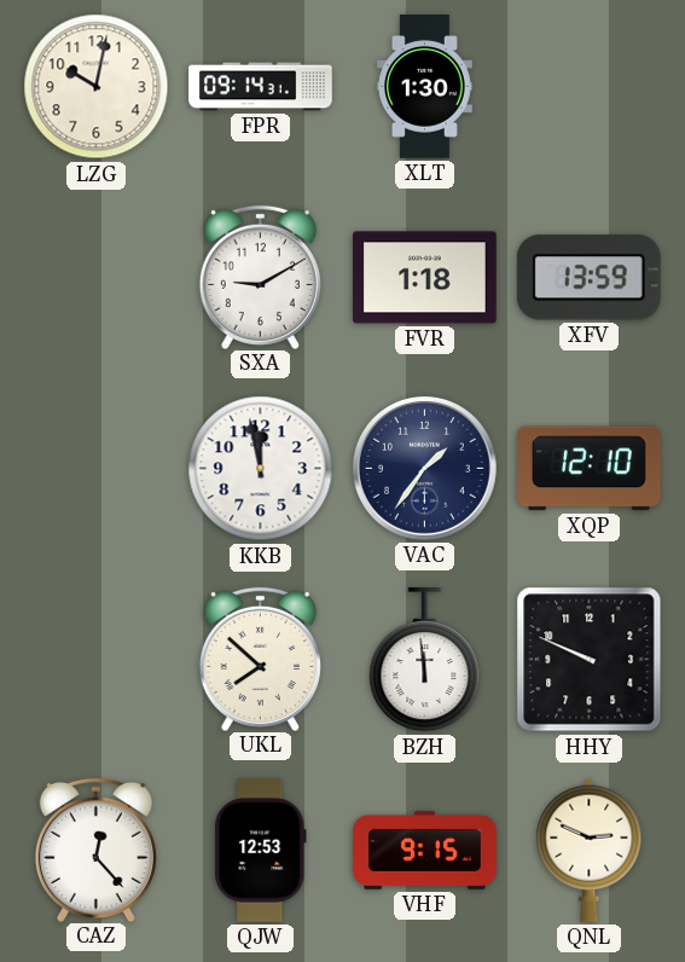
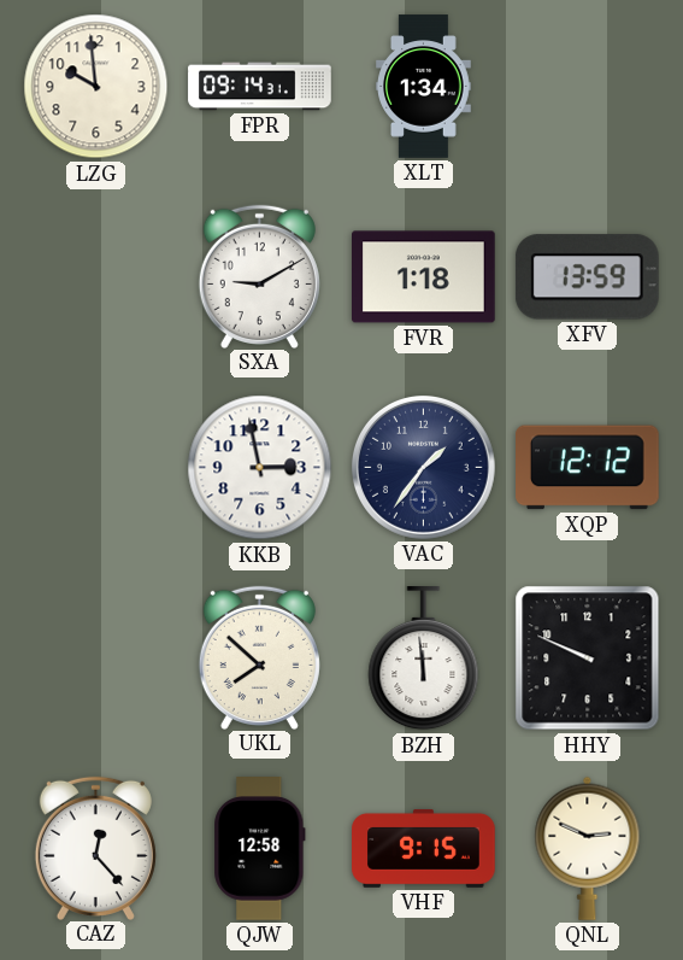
LZG: 10:02 -> 9:59
XLT: 1:30 -> 1:34
KKB: 11:58 -> 2:58
XQP: 12:10 -> 12:12
QJW: 12:53 -> 12:58
